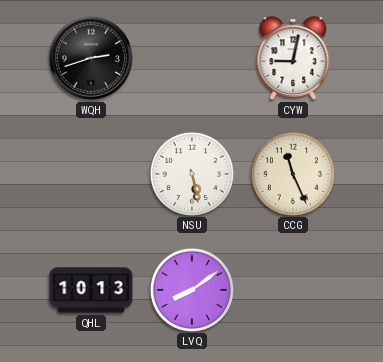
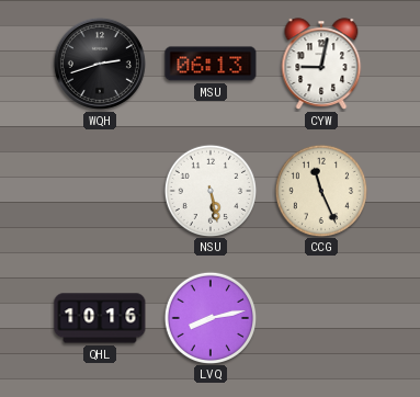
MSU: none -> 06:13
QHL: 10:13 -> 10:16
LVQ: 8:09 -> 8:13
